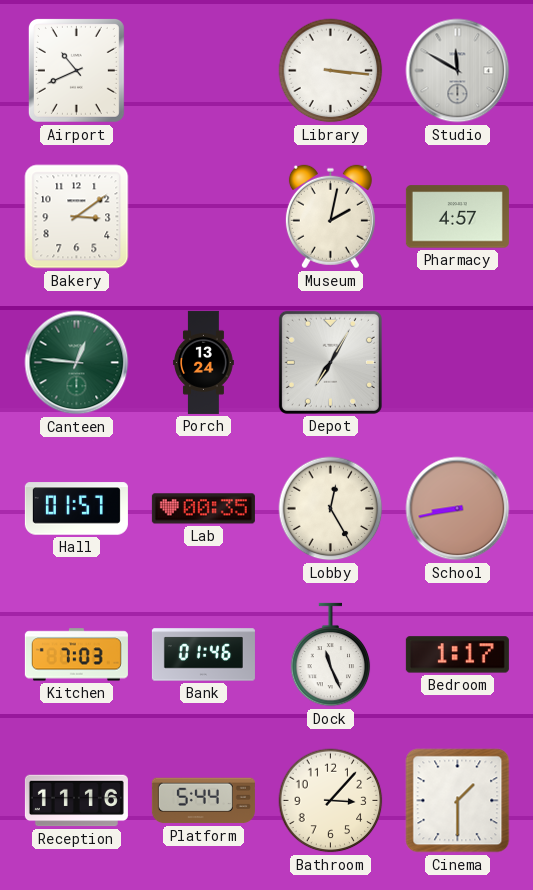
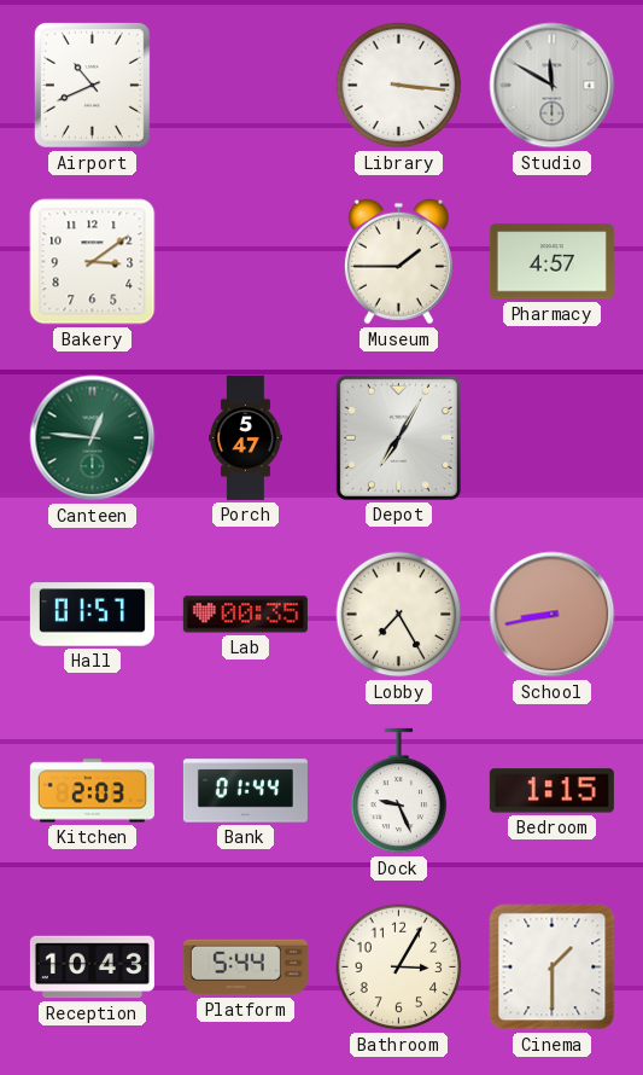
Museum: 2:02 -> 1:45
Porch: 13:24 -> 5:47
Lobby: 12:25 -> 7:25
Kitchen: 7:03 -> 2:03
Bank: 01:46 -> 01:44
Dock: 11:26 -> 9:26
Bedroom: 1:17 -> 1:15
Reception: 11:16 -> 10:43
Bathroom: 3:07 -> 3:05
